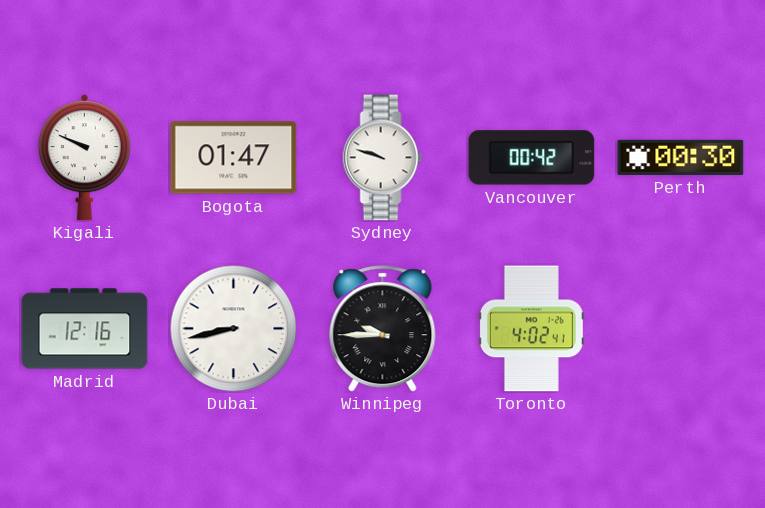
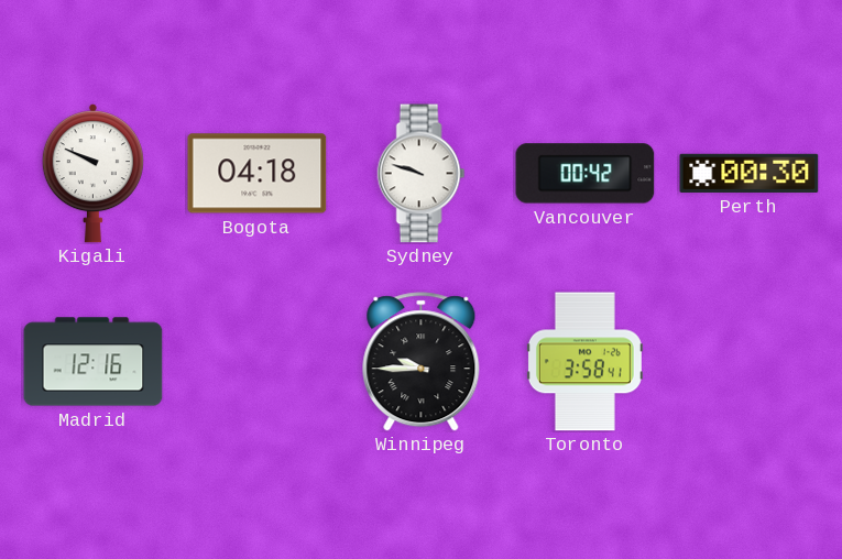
Bogota: 01:47 -> 04:18
Dubai: 8:43 -> none
Toronto: 4:02 -> 3:58
